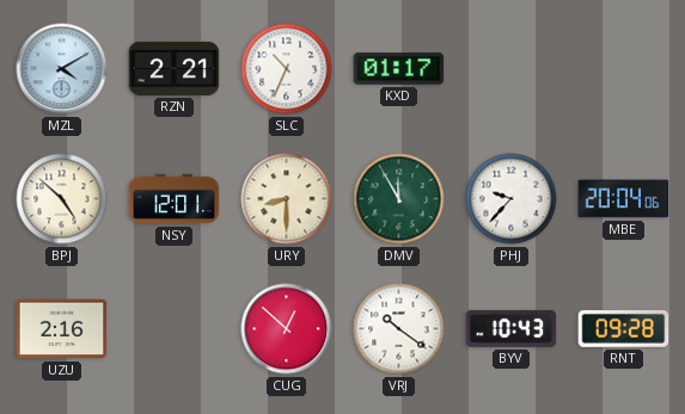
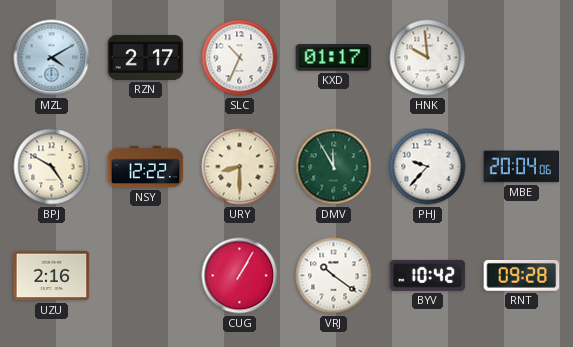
RZN: 2:21 -> 2:17
HNK: none -> 9:59
BPJ: 4:52 -> 4:50
NSY: 12:01 -> 12:22
CUG: 12:52 -> 1:05
BYV: 10:43 -> 10:42
